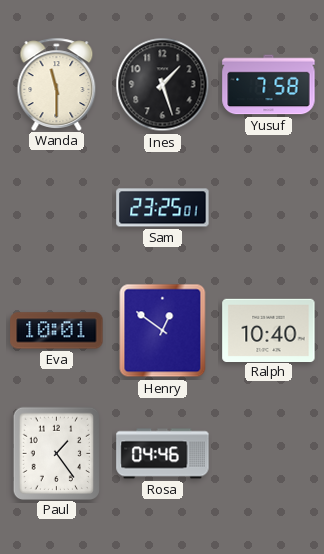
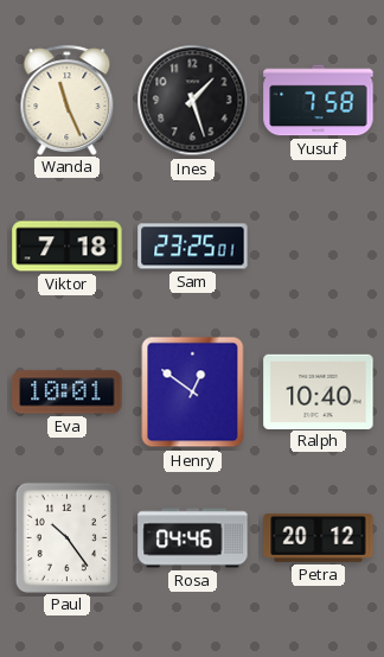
Wanda: 11:30 -> 11:26
Viktor: none -> 7:18
Paul: 1:24 -> 10:24
Petra: none -> 20:12
